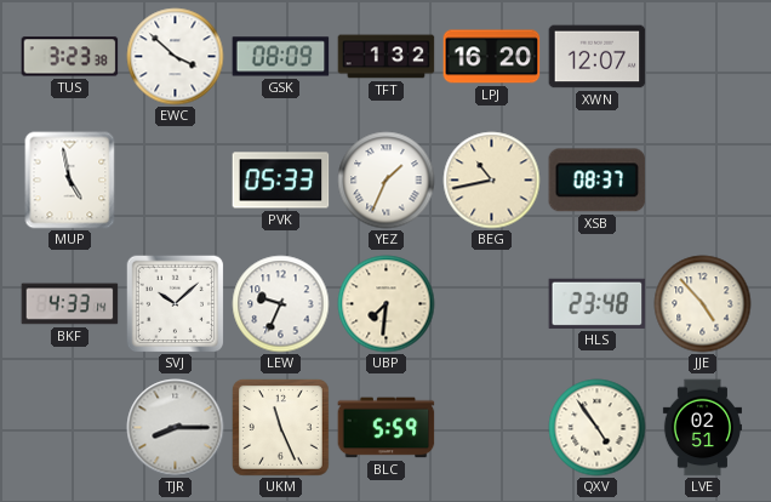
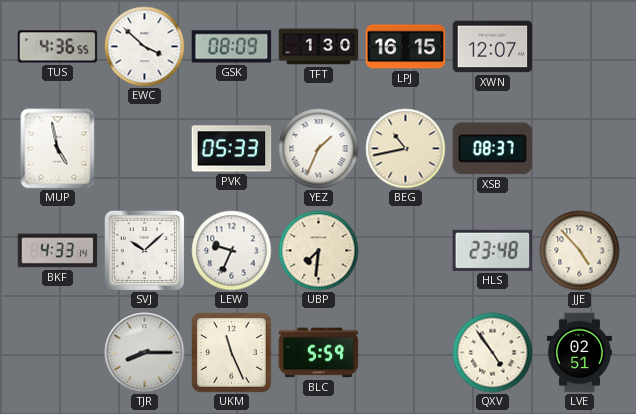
TUS: 3:23 -> 4:36
TFT: 1:32 -> 1:30
LPJ: 16:20 -> 16:15
